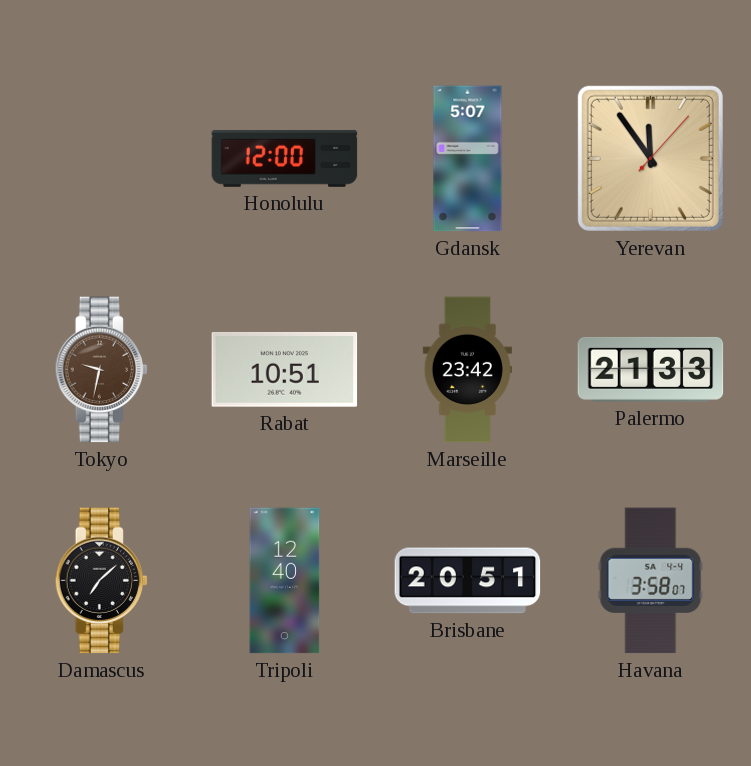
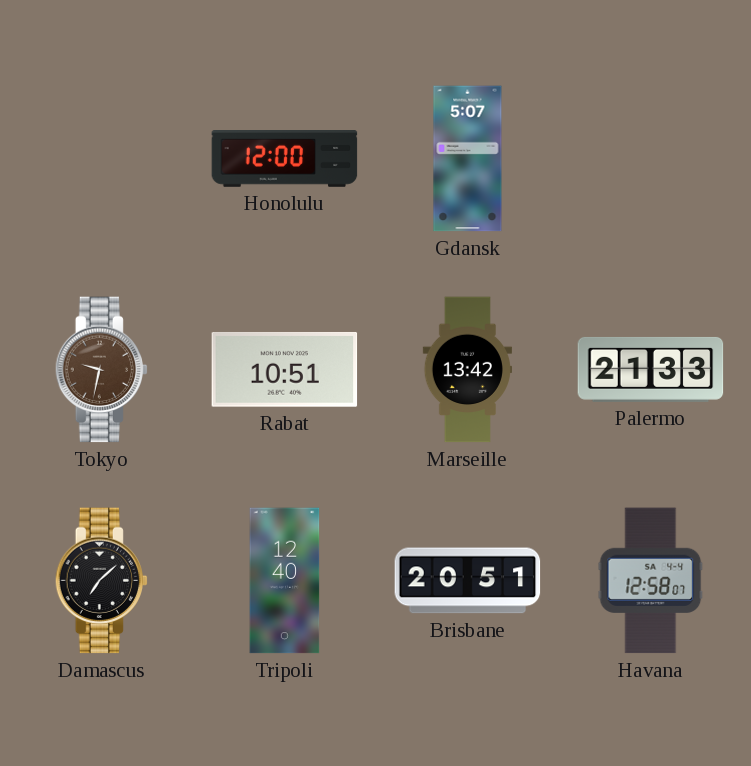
Yerevan: 11:54 -> none
Marseille: 23:42 -> 13:42
Havana: 3:58 -> 12:58
